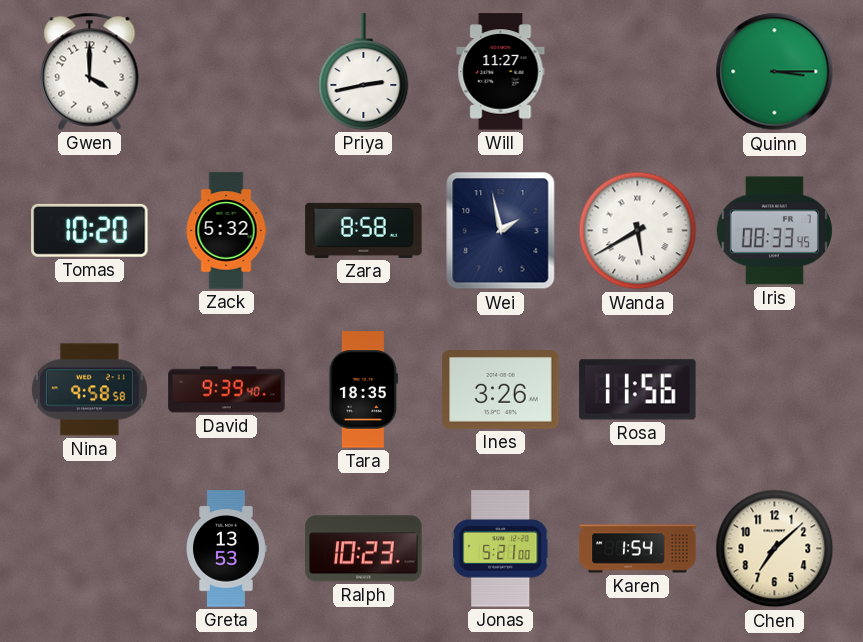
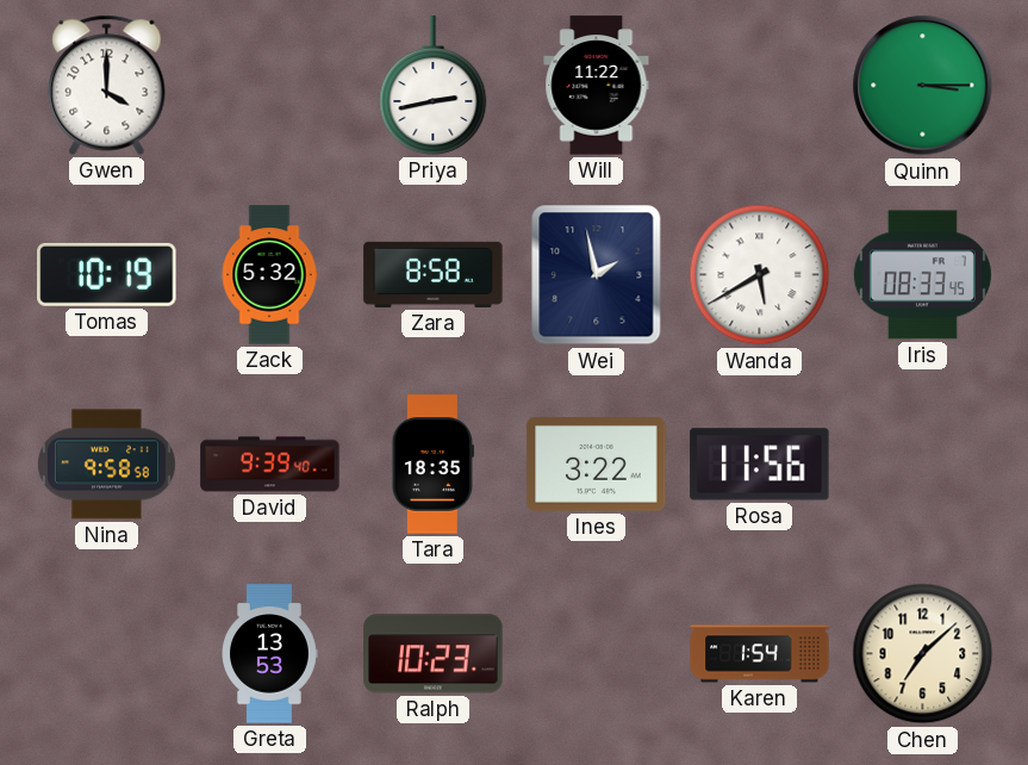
Will: 11:27 -> 11:22
Tomas: 10:20 -> 10:19
Ines: 3:26 -> 3:22
Jonas: 5:21 -> none
